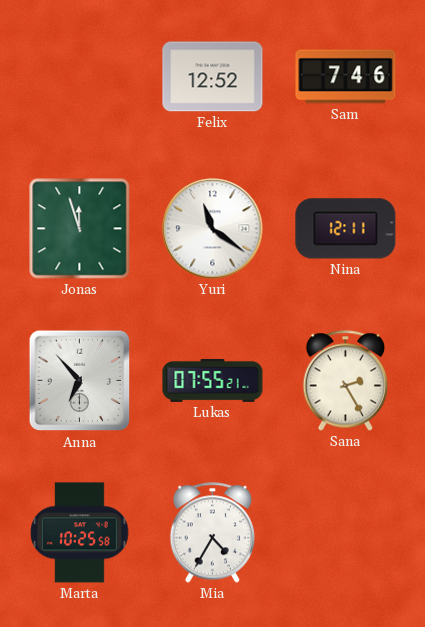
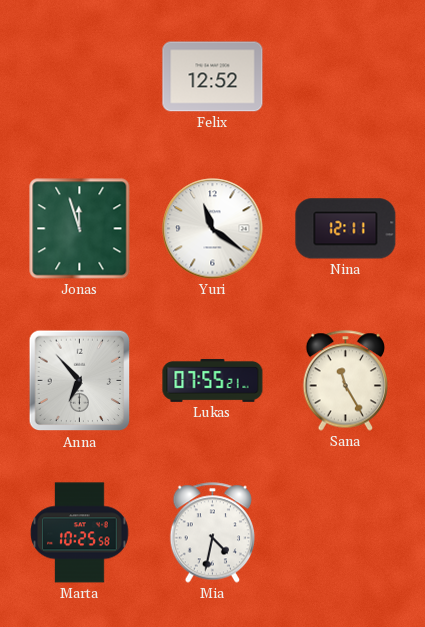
Sam: 7:46 -> none
Sana: 2:25 -> 11:25
Mia: 4:35 -> 4:32
